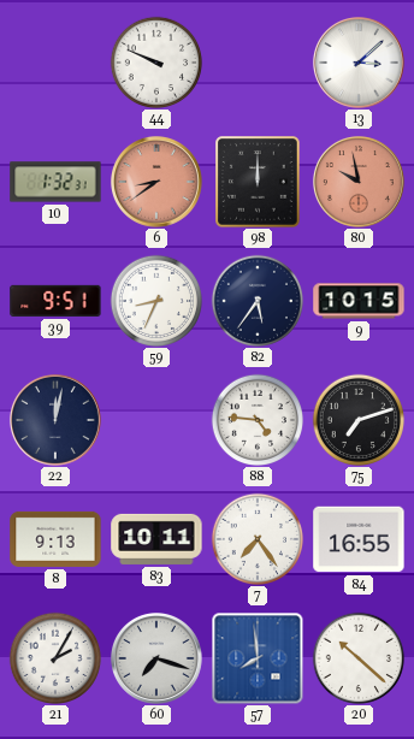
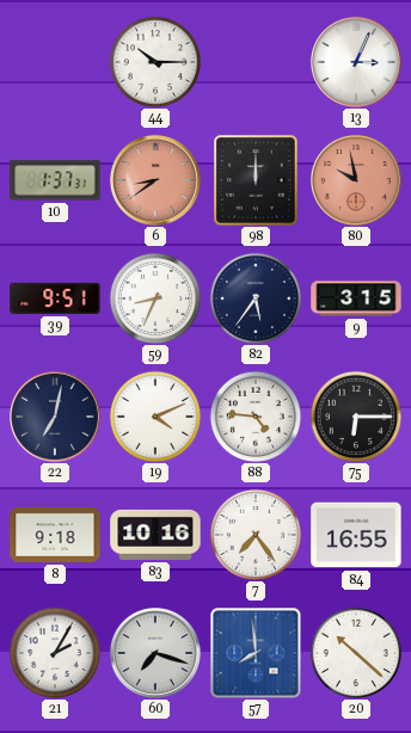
44: 9:49 -> 10:15
13: 3:08 -> 3:04
10: 1:32 -> 1:37
9: 10:15 -> 3:15
22: 12:02 -> 7:02
19: none -> 4:11
75: 7:12 -> 6:15
8: 9:13 -> 9:18
83: 10:11 -> 10:16
